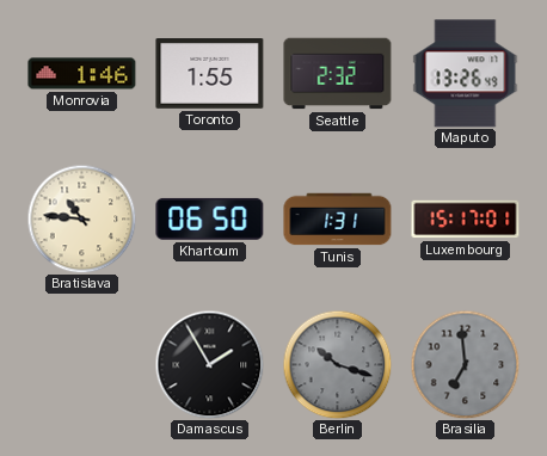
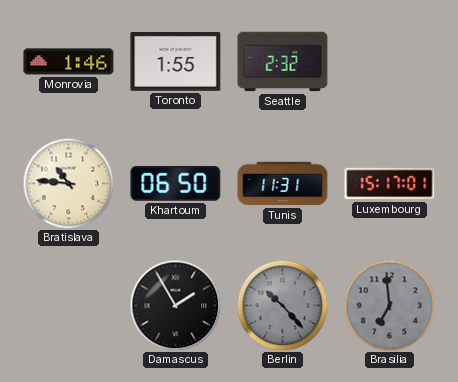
Maputo: 13:26 -> none
Tunis: 1:31 -> 11:31
Berlin: 10:18 -> 10:23
